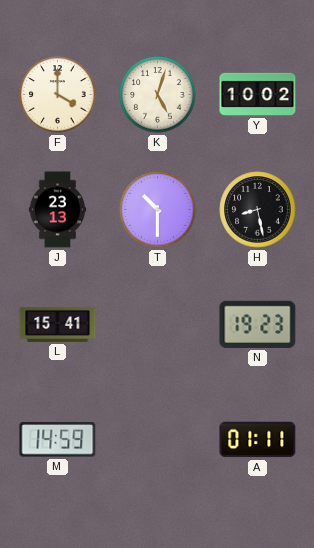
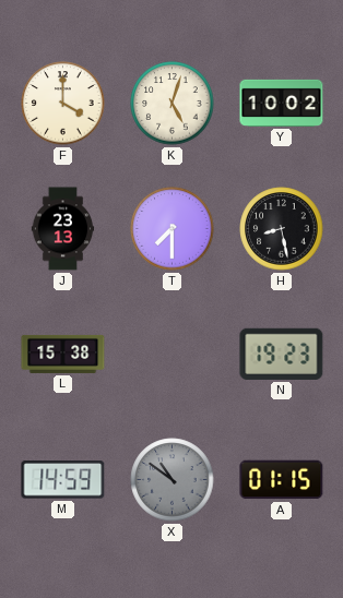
T: 10:30 -> 7:30
L: 15:41 -> 15:38
X: none -> 10:51
A: 01:11 -> 01:15
